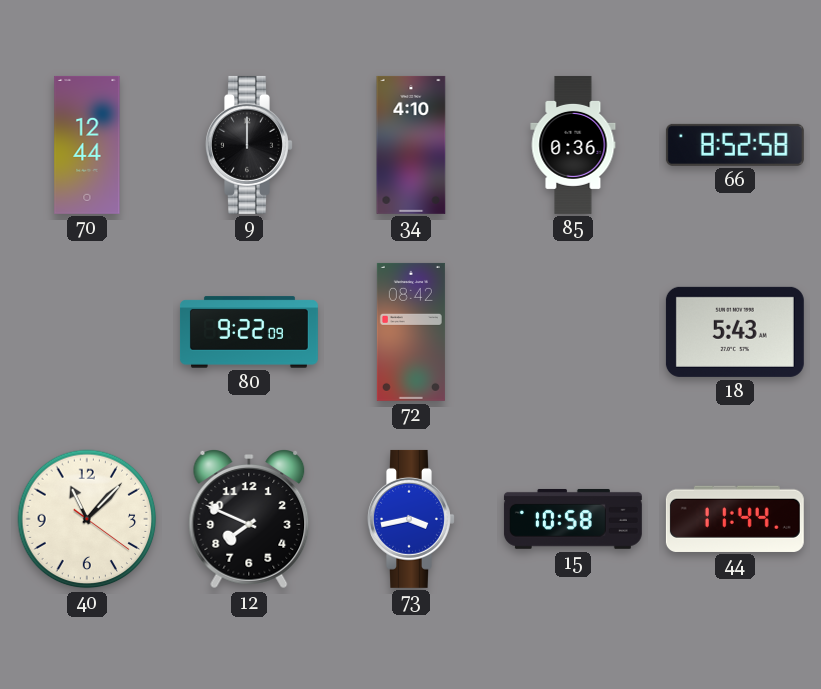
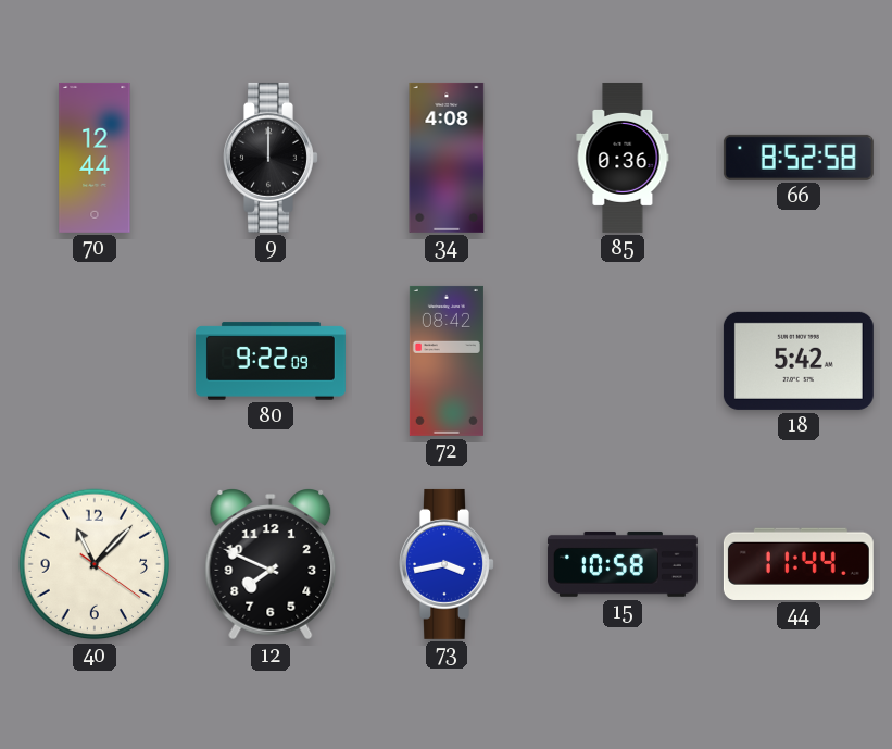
34: 4:10 -> 4:08
18: 5:43 -> 5:42
